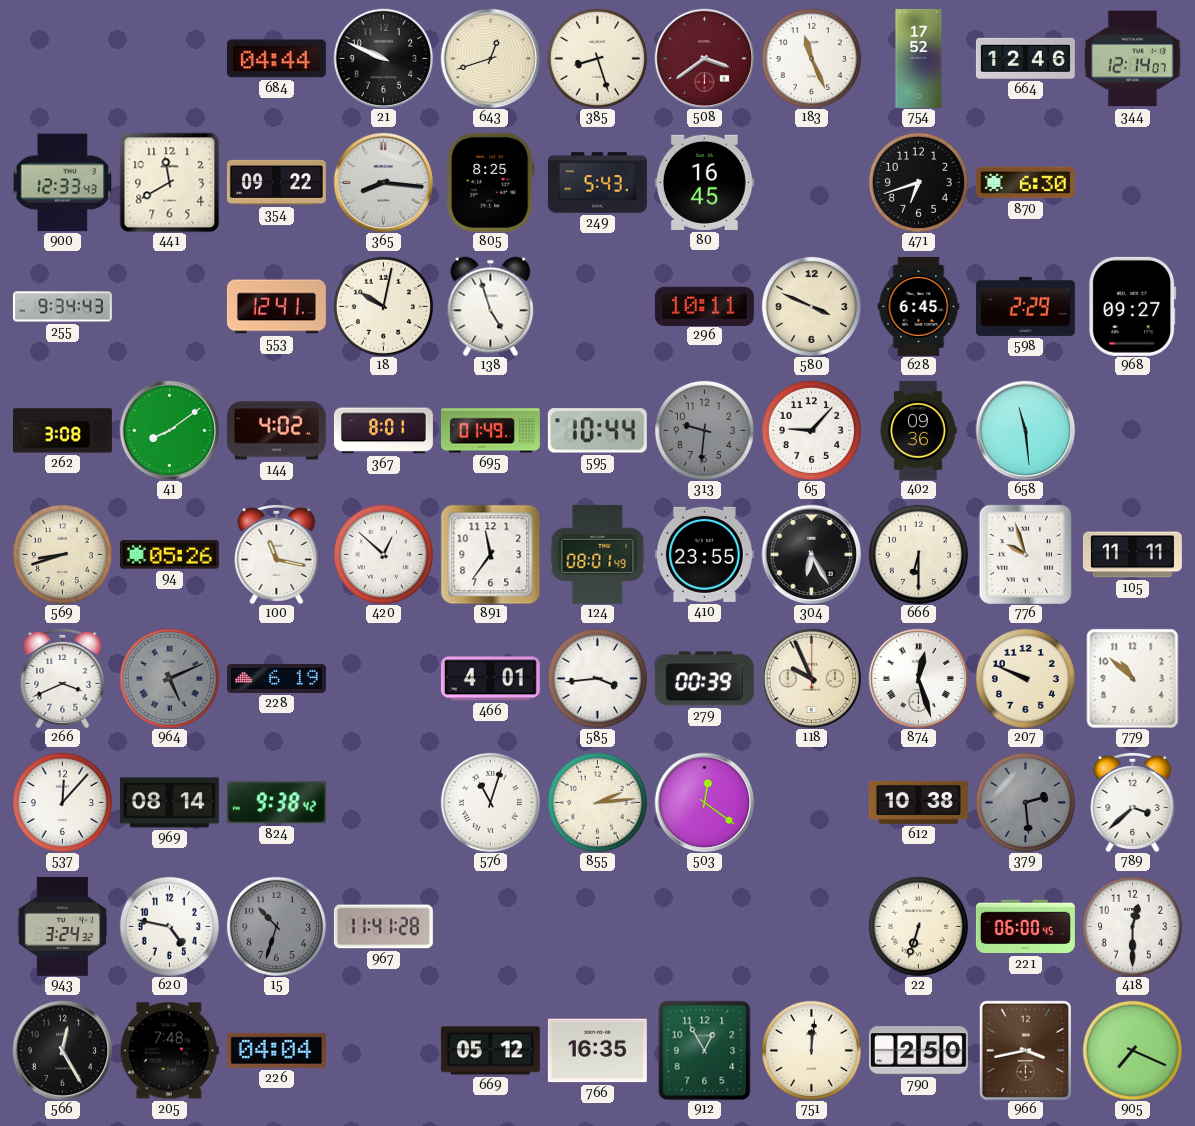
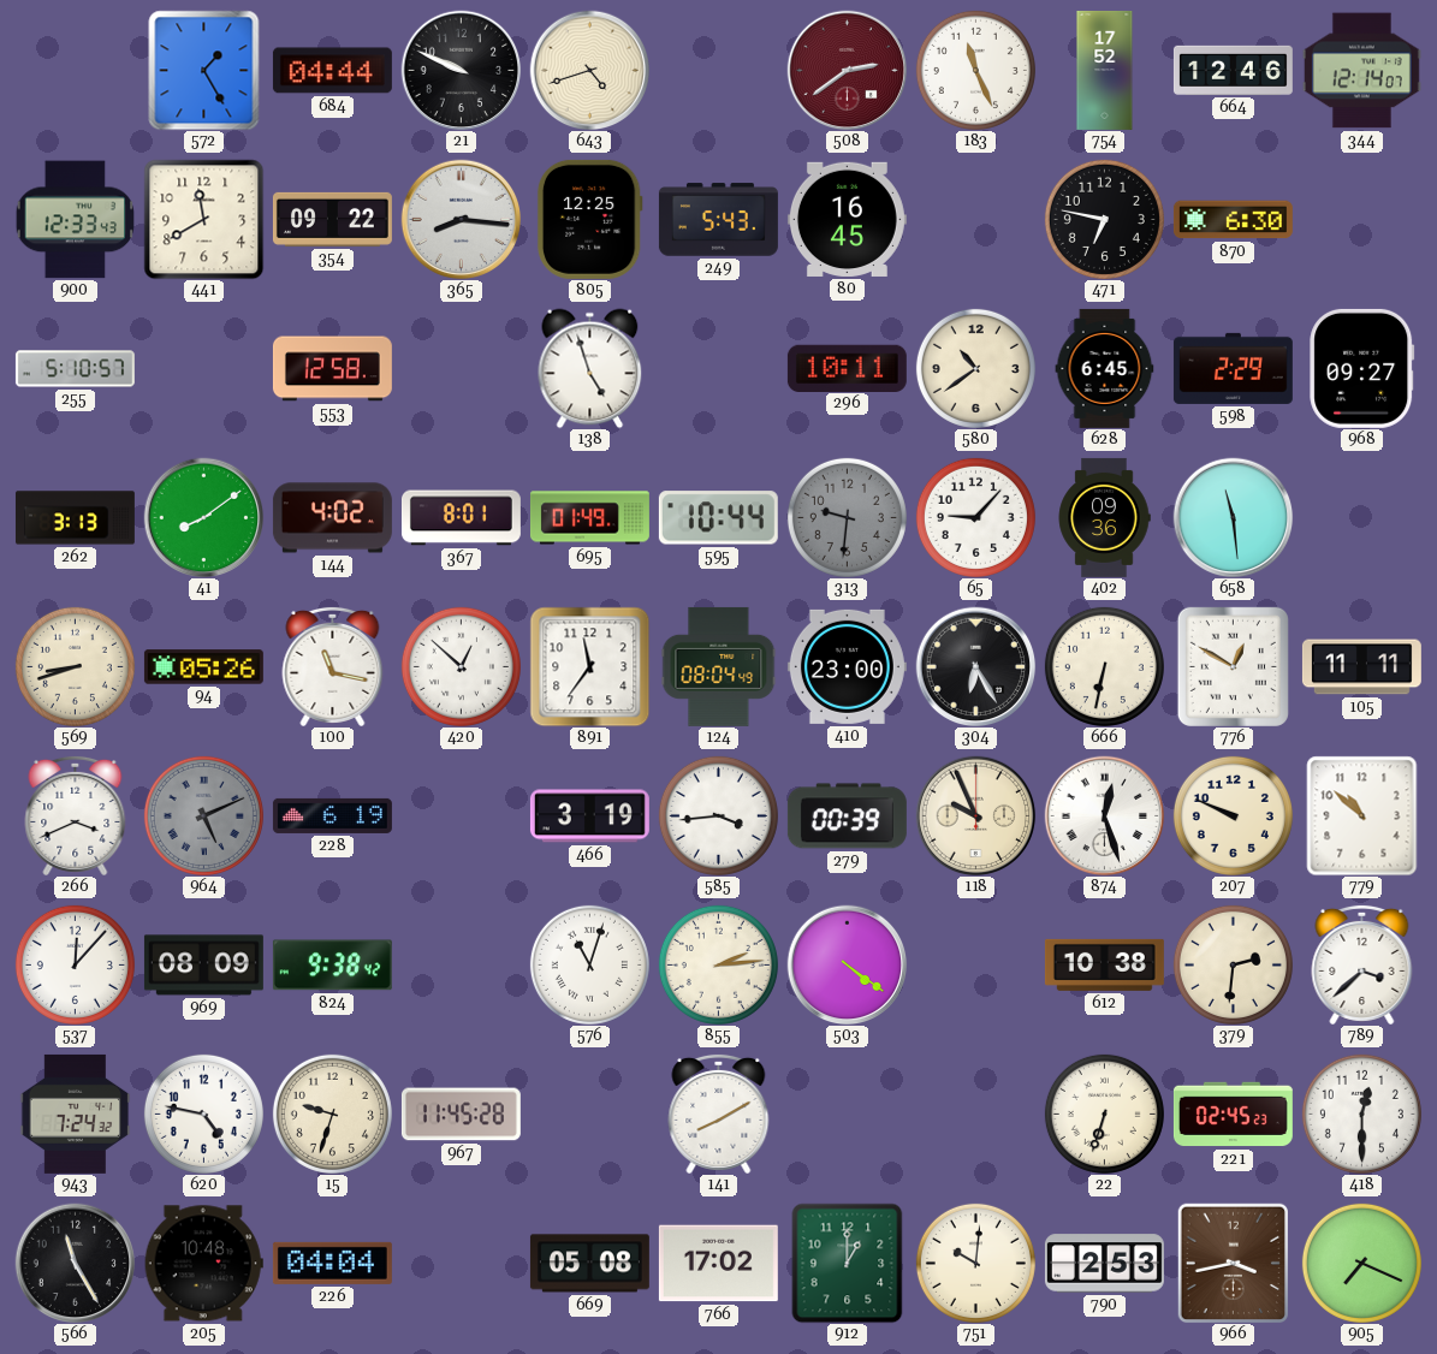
572: none -> 1:25
643: 12:42 -> 4:42
385: 8:27 -> none
508: 3:39 -> 2:39
805: 8:25 -> 12:25
471: 6:42 -> 6:47
255: 9:34 -> 5:10
553: 12:41 -> 12:58
18: 10:02 -> none
580: 3:49 -> 10:39
262: 3:08 -> 3:13
124: 08:01 -> 08:04
410: 23:55 -> 23:00
666: 6:30 -> 6:32
776: 9:57 -> 12:50
466: 4:01 -> 3:19
969: 08:14 -> 08:09
503: 12:21 -> 4:21
379: 2:29 -> 2:31
379 dial: grey -> cream
943: 3:24 -> 7:24
15: 10:33 -> 9:33
15 dial: grey -> cream
967: 11:41 -> 11:45
141: none -> 8:10
221: 06:00 -> 02:45
566: 12:25 -> 11:25
205: 7:48 -> 10:48
669: 05:12 -> 05:08
766: 16:35 -> 17:02
912: 12:55 -> 1:00
751: 12:01 -> 10:01
790: 2:50 -> 2:53
